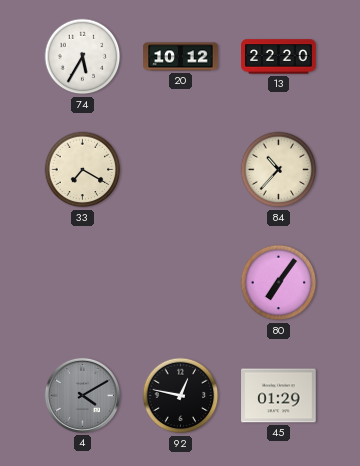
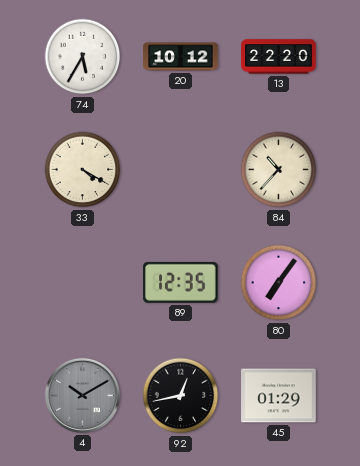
33: 7:20 -> 4:20
89: none -> 12:35
4: 4:10 -> 10:10
92: 12:47 -> 12:43
